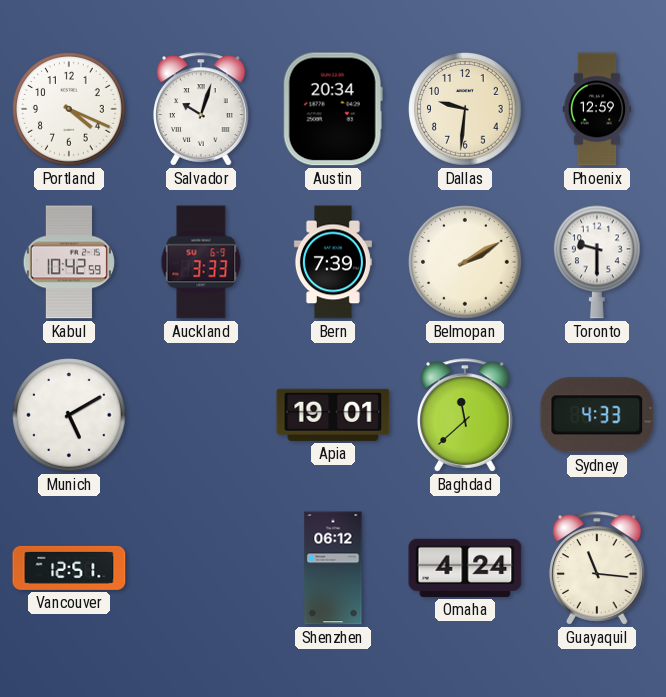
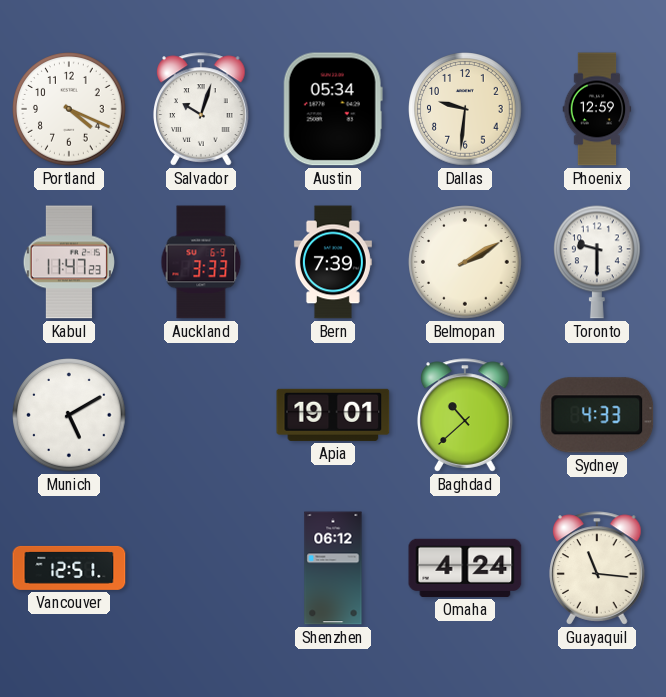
Austin: 20:34 -> 05:34
Kabul: 10:42 -> 11:47
Baghdad: 11:38 -> 10:38
